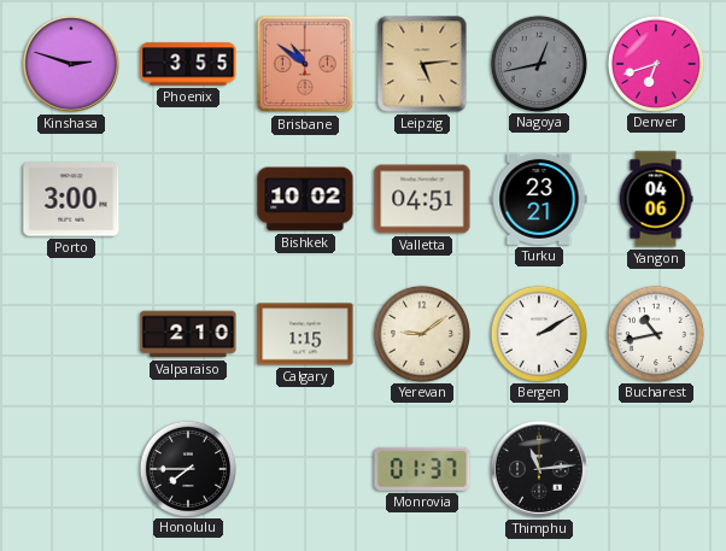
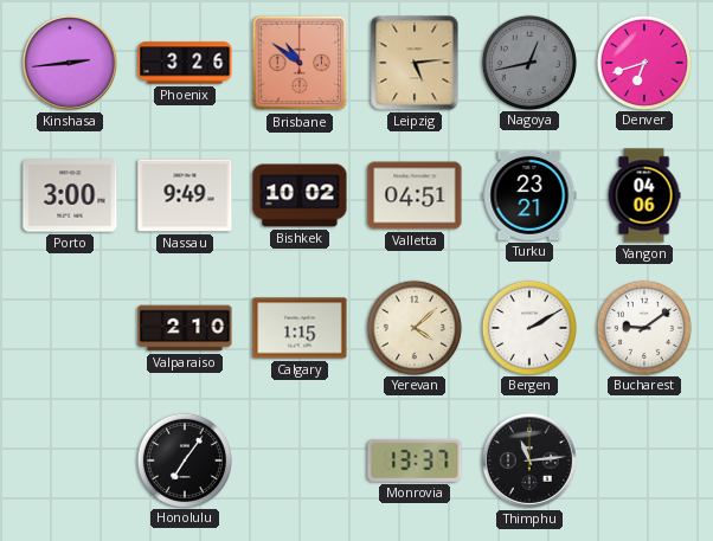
Kinshasa: 2:48 -> 2:44
Phoenix: 3:55 -> 3:26
Nassau: none -> 9:49
Yerevan: 9:09 -> 4:08
Bucharest: 10:43 -> 9:09
Honolulu: 7:45 -> 7:06
Monrovia: 01:37 -> 13:37
